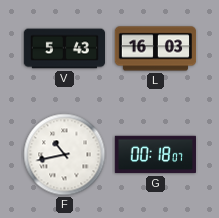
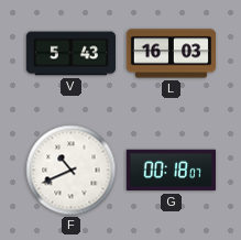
F: 10:43 -> 10:41
